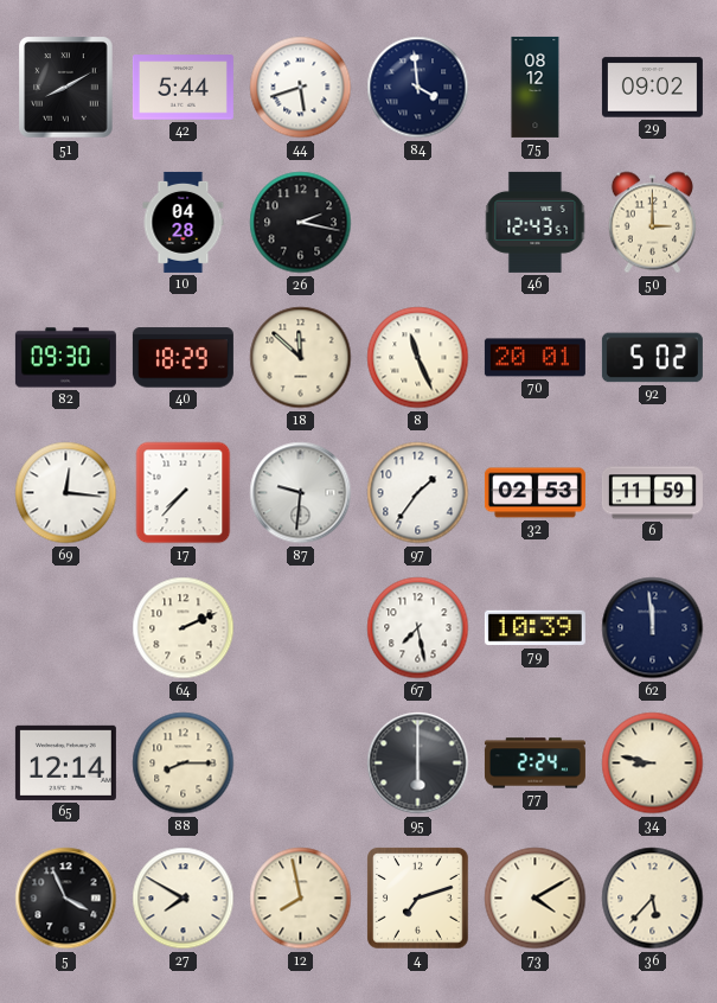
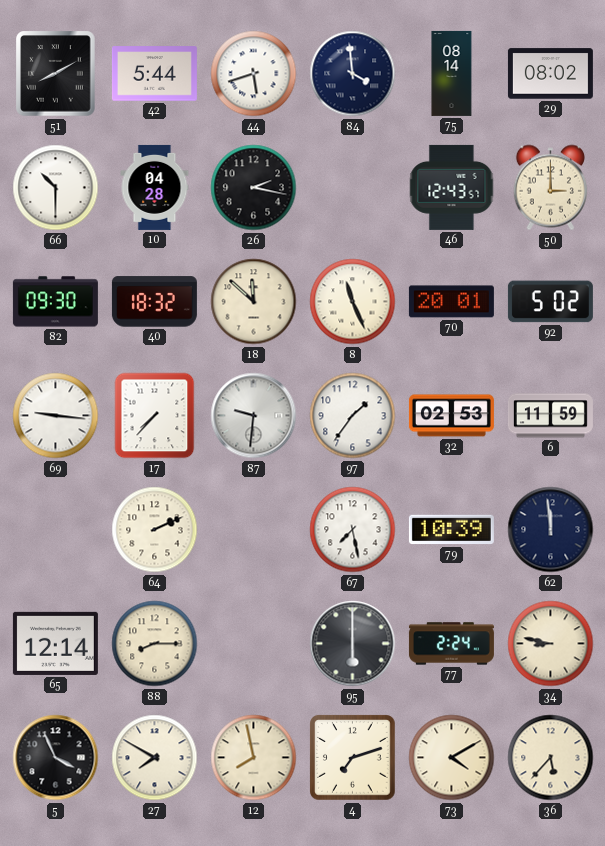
75: 08:12 -> 08:14
29: 09:02 -> 08:02
66: none -> 10:30
40: 18:29 -> 18:32
69: 12:16 -> 9:16
